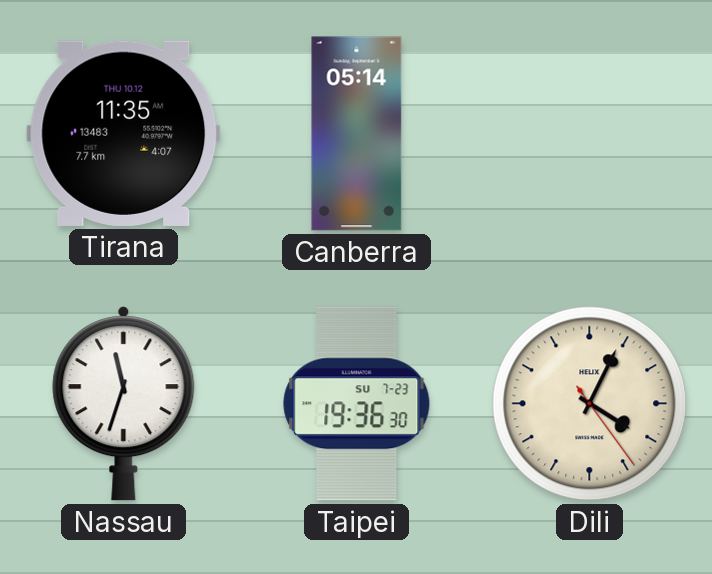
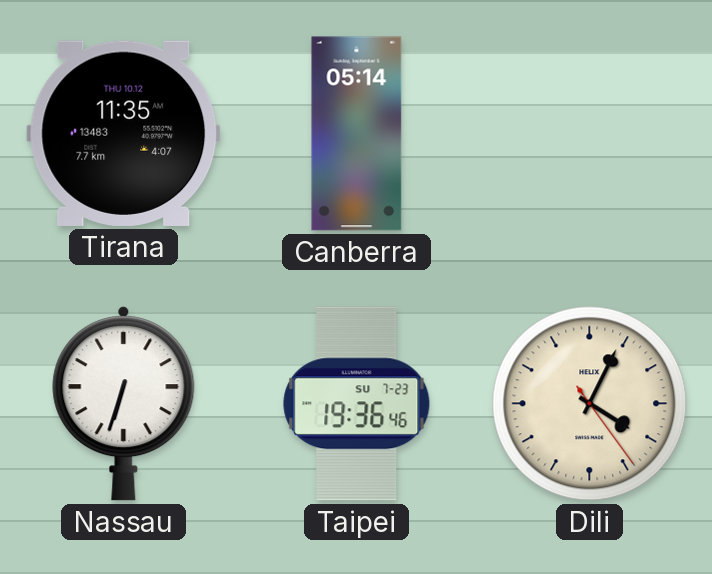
Nassau: 11:33 -> 6:33
Taipei: 19:36:30 -> 19:36:46
